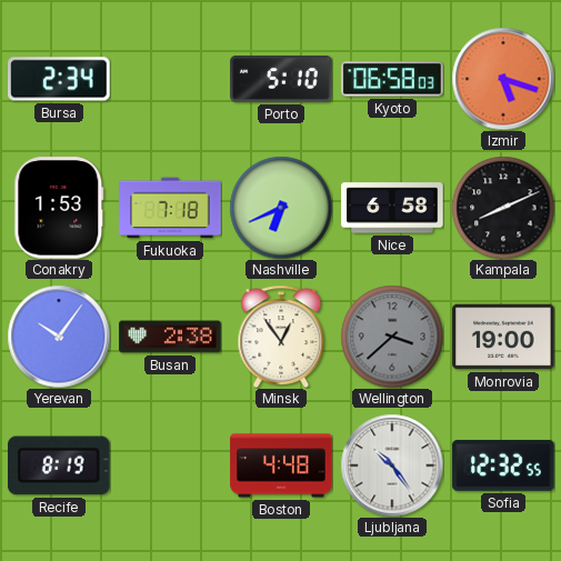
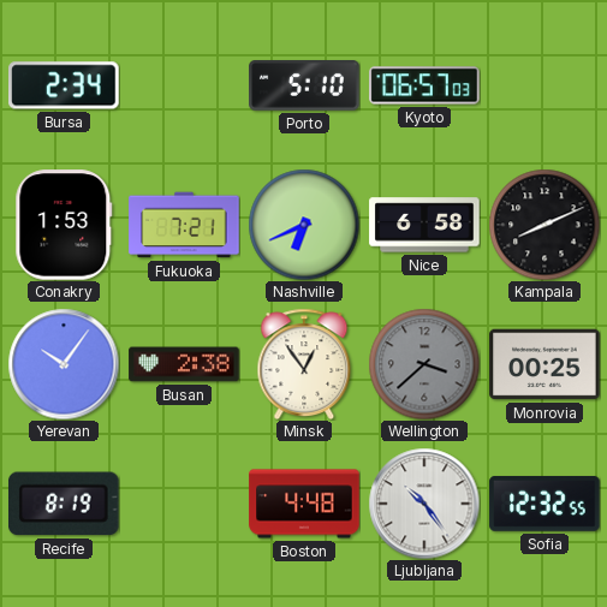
Kyoto: 06:58 -> 06:57
Izmir: 5:18 -> none
Fukuoka: 7:18 -> 7:21
Monrovia: 19:00 -> 00:25
